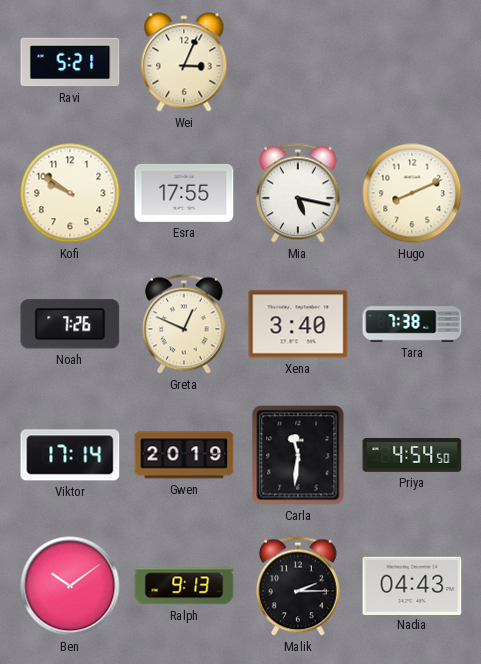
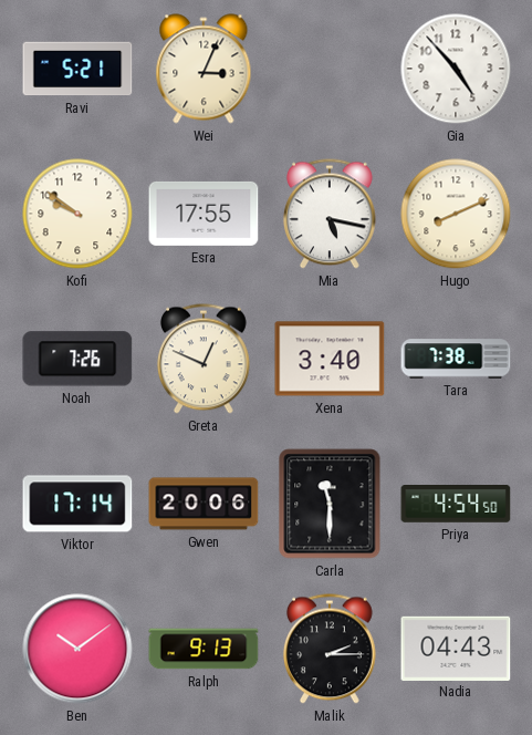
Gia: none -> 4:53
Gwen: 20:19 -> 20:06
Carla: 11:31 -> 11:30
